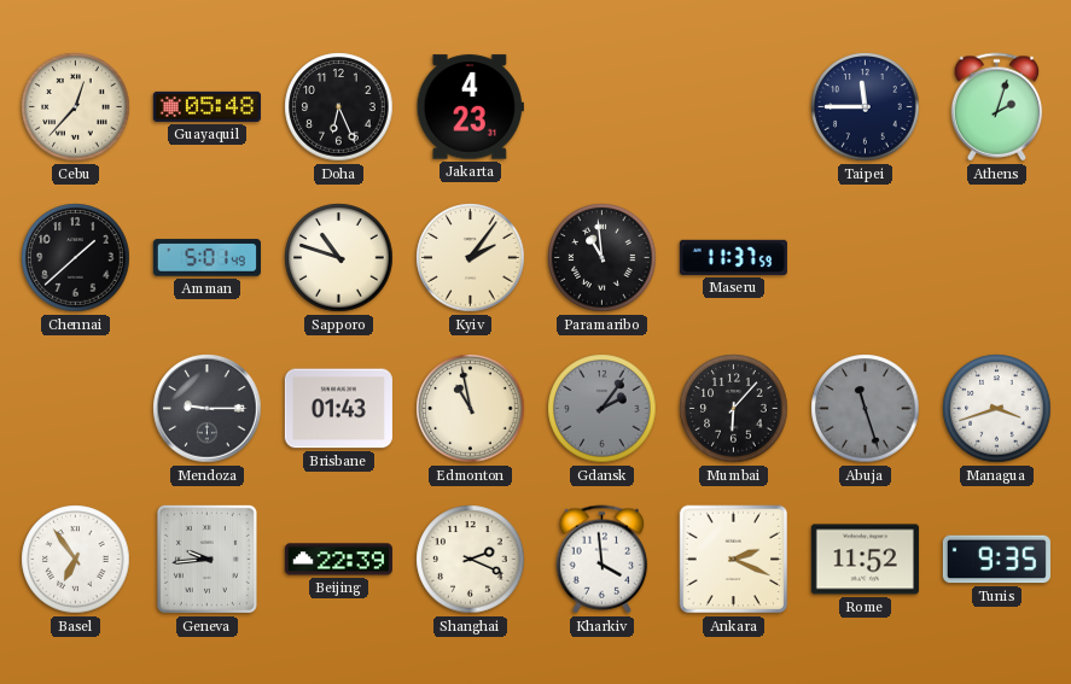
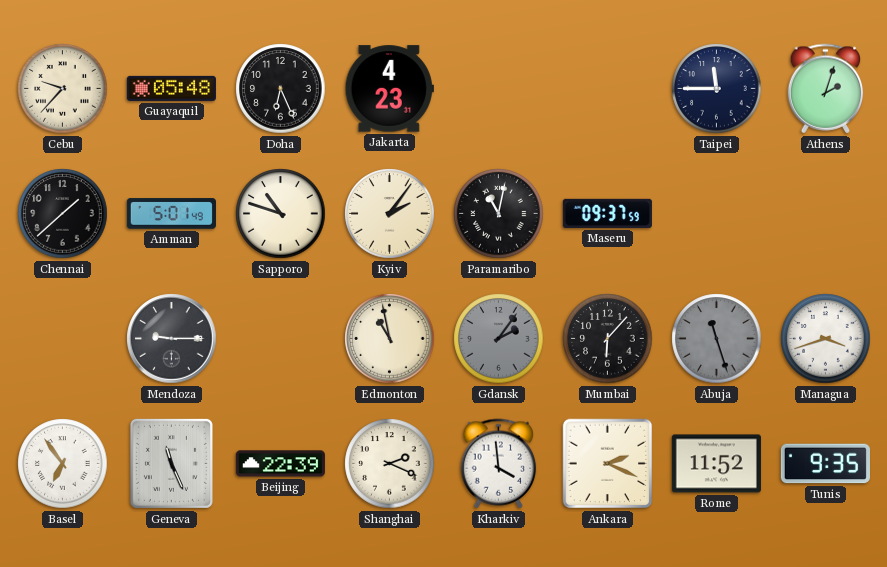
Cebu: 12:37 -> 9:37
Paramaribo: 10:59 -> 11:02
Maseru: 11:37 -> 09:37
Brisbane: 01:43 -> none
Geneva: 9:44 -> 11:26
